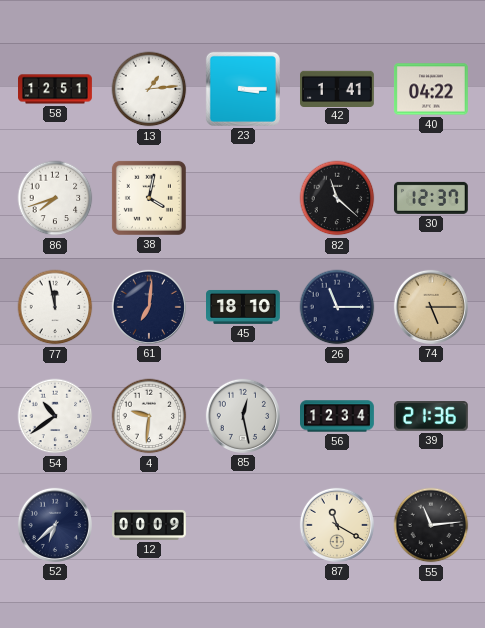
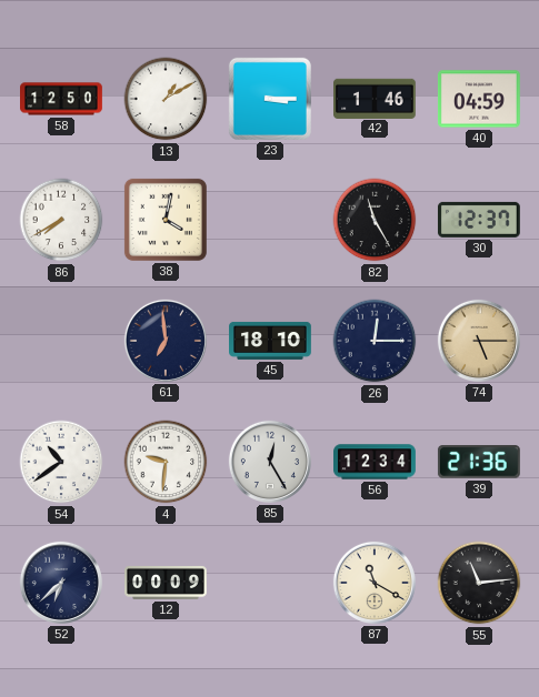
58: 12:51 -> 12:50
13: 1:14 -> 1:10
42: 1:41 -> 1:46
40: 04:22 -> 04:59
86: 7:42 -> 7:40
82: 11:22 -> 11:25
77: 11:58 -> none
61: 7:01 -> 6:59
26: 11:15 -> 12:15
85: 12:28 -> 12:25
